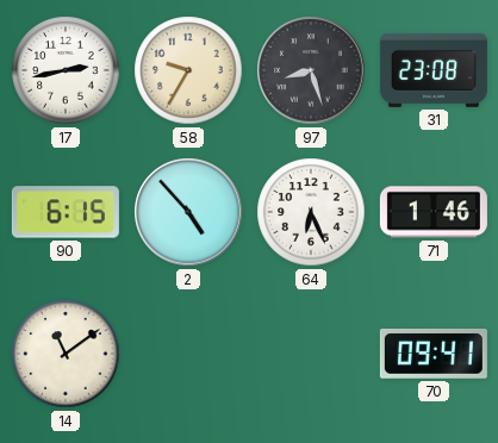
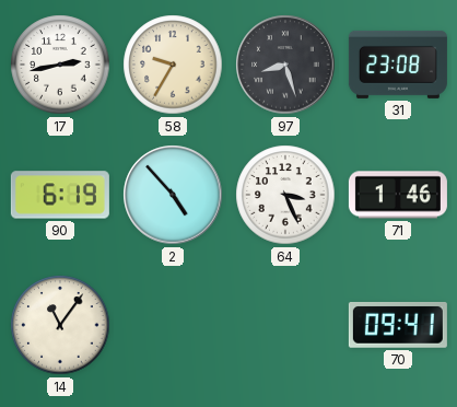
90: 6:15 -> 6:19
64: 6:26 -> 3:26
14: 11:09 -> 11:06
